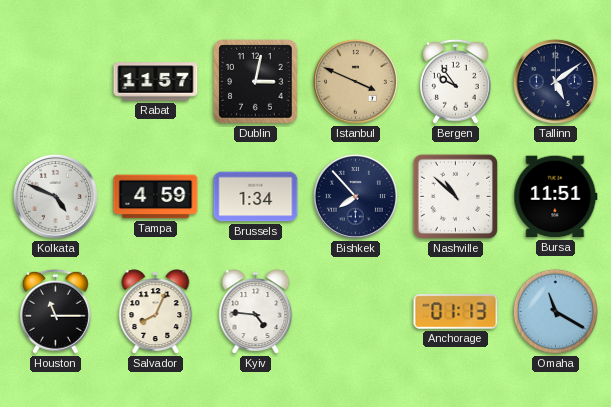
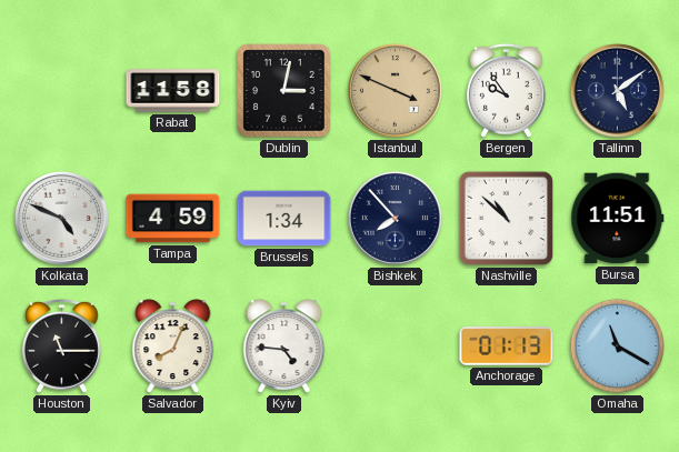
Rabat: 11:57 -> 11:58
